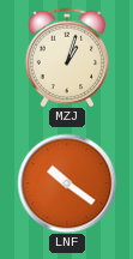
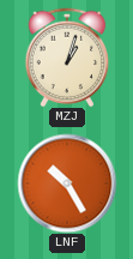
LNF: 10:21 -> 10:25
